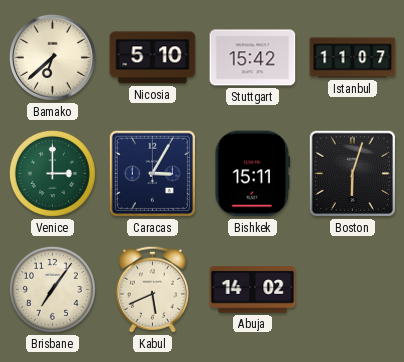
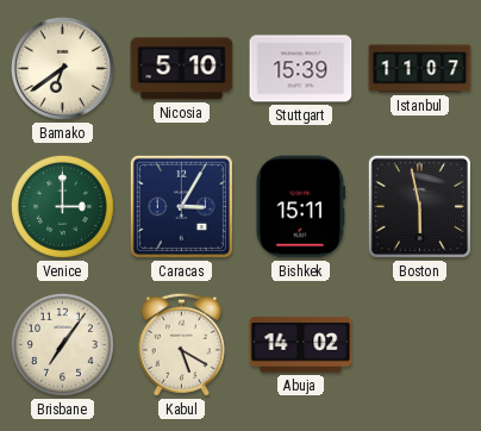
Bamako: 6:38 -> 6:39
Stuttgart: 15:42 -> 15:39
Boston: 6:03 -> 5:58
Kabul: 5:41 -> 5:20
